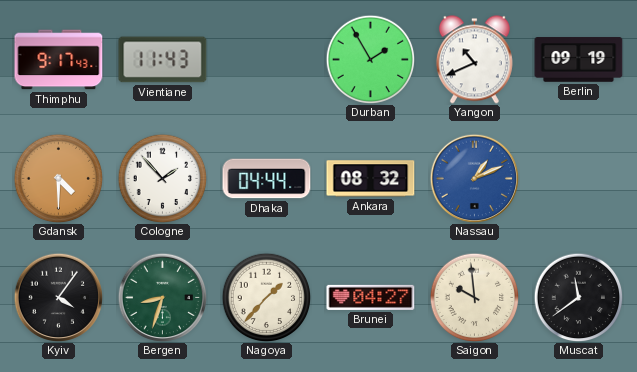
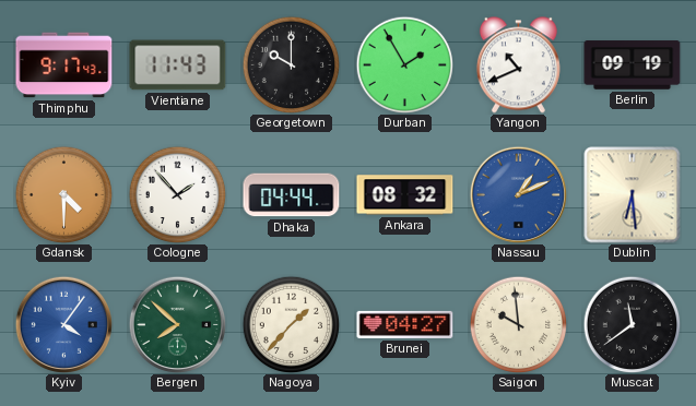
Georgetown: none -> 10:00
Dublin: none -> 6:29
Kyiv dial: black -> blue
Bergen: 8:33 -> 7:52
